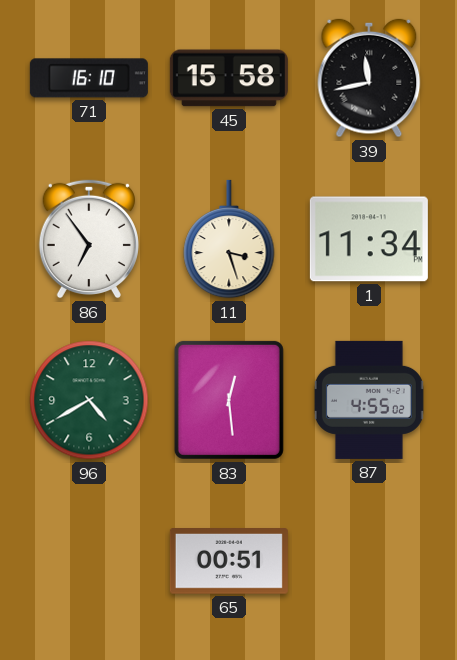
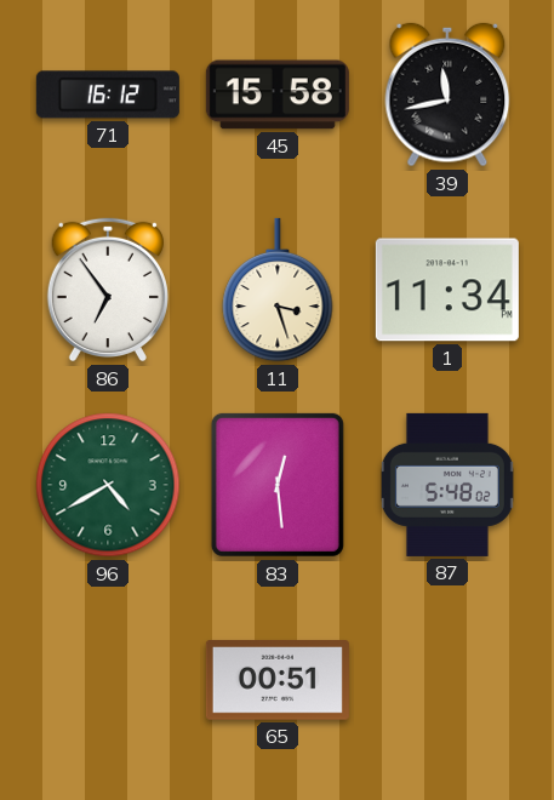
71: 16:10 -> 16:12
87: 4:55 -> 5:48
